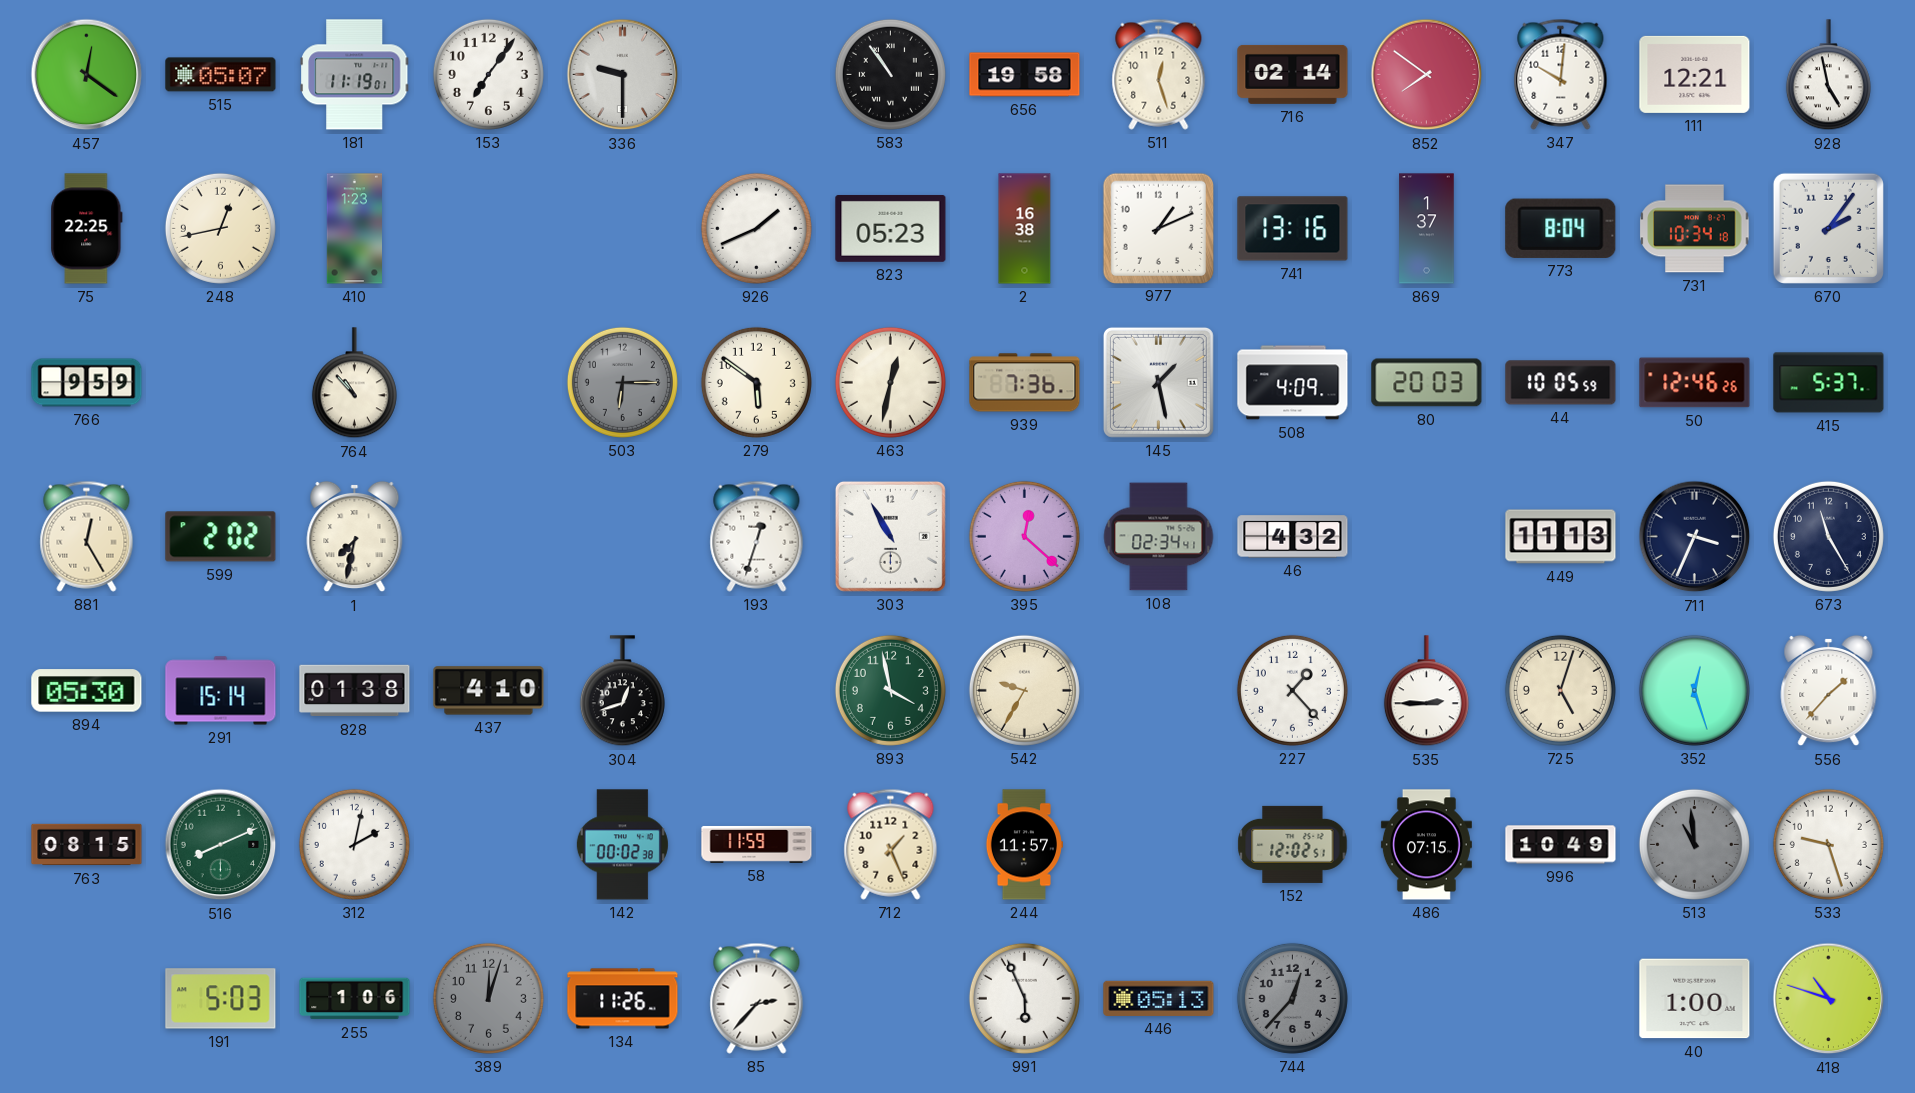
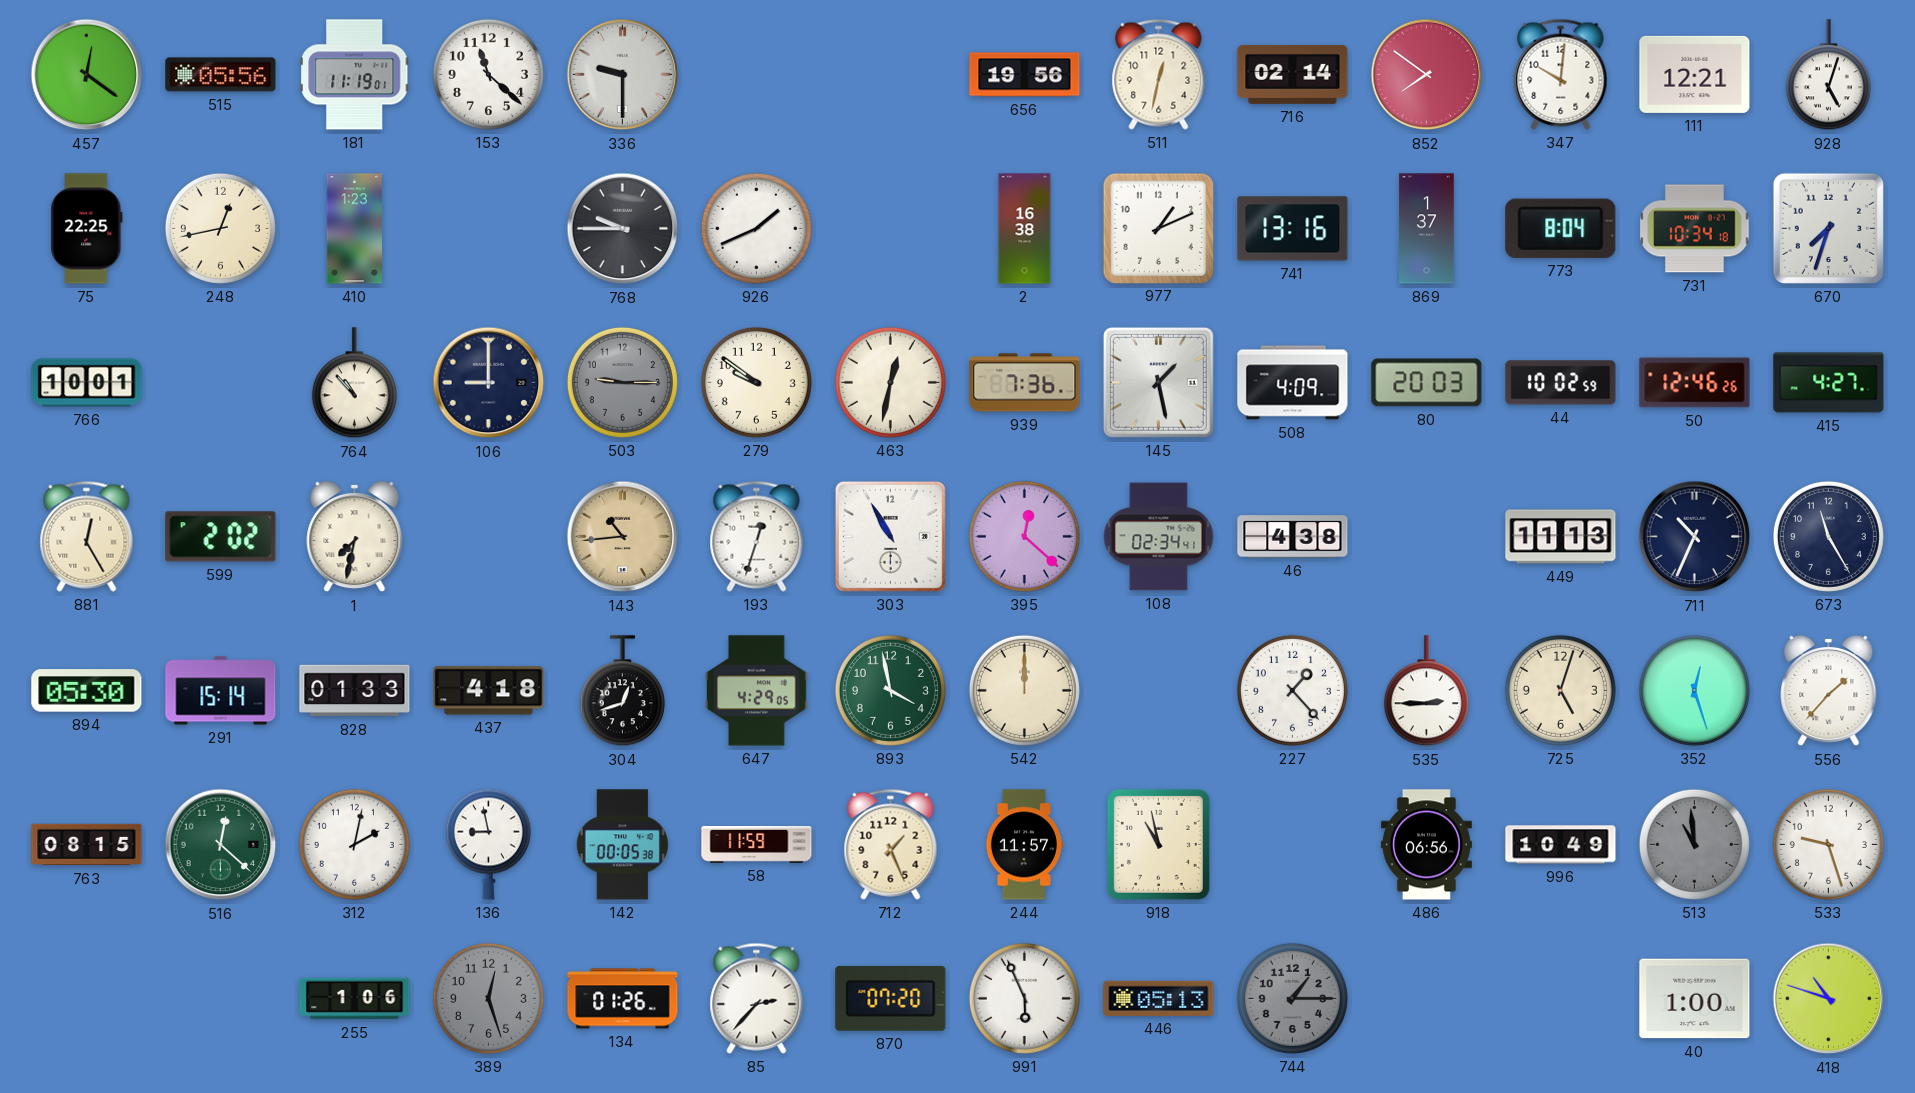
515: 05:07 -> 05:56
153: 7:06 -> 11:22
583: 10:54 -> none
656: 19:58 -> 19:56
511: 12:27 -> 12:32
928: 4:58 -> 5:03
768: none -> 9:45
823: 05:23 -> none
670: 2:06 -> 7:33
766: 9:59 -> 10:01
106: none -> 9:00
503: 6:15 -> 9:15
279: 5:51 -> 9:51
44: 10:05 -> 10:02
415: 5:37 -> 4:27
143: none -> 10:44
46: 4:32 -> 4:38
711: 3:34 -> 10:34
828: 01:38 -> 01:33
437: 4:10 -> 4:18
647: none -> 4:29
542: 9:35 -> 12:00
516: 8:11 -> 12:22
136: none -> 8:58
142: 00:02 -> 00:05
918: none -> 10:58
152: 12:02 -> none
486: 07:15 -> 06:56
191: 5:03 -> none
389: 12:03 -> 12:27
134: 11:26 -> 01:26
870: none -> 07:20
744: 12:37 -> 1:15
